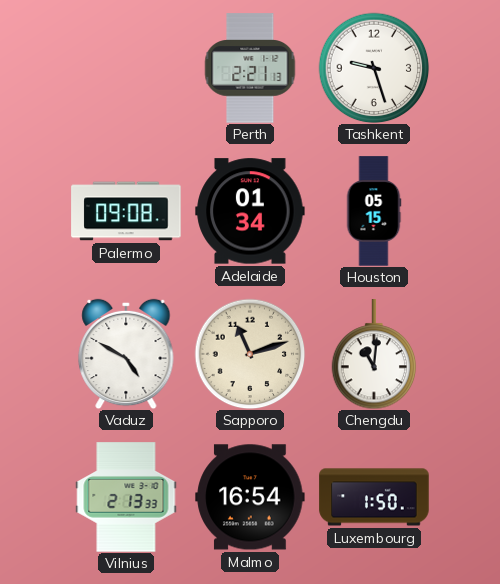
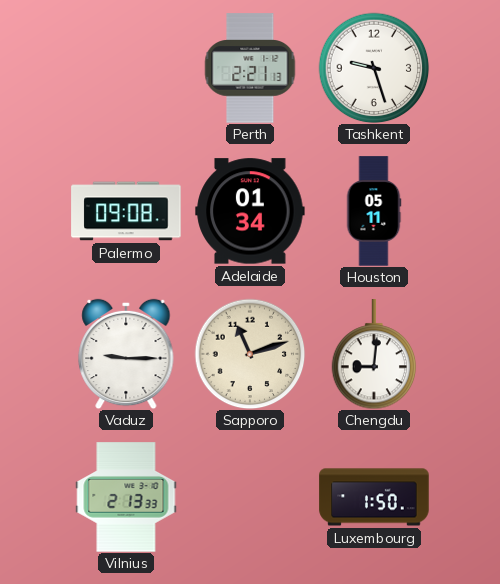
Houston: 05:15 -> 05:11
Vaduz: 4:50 -> 9:15
Chengdu: 11:01 -> 9:01
Malmo: 16:54 -> none
